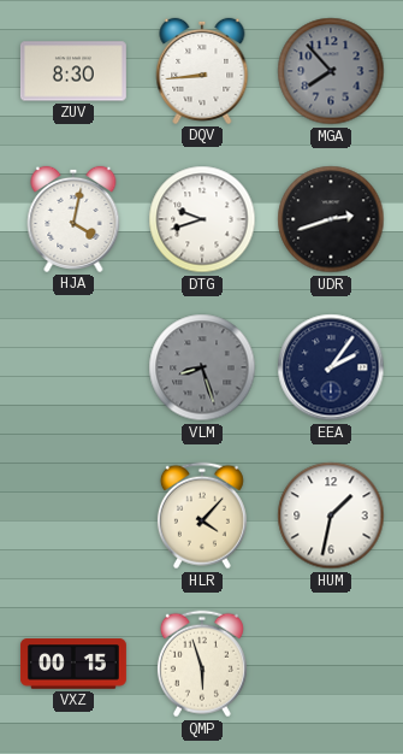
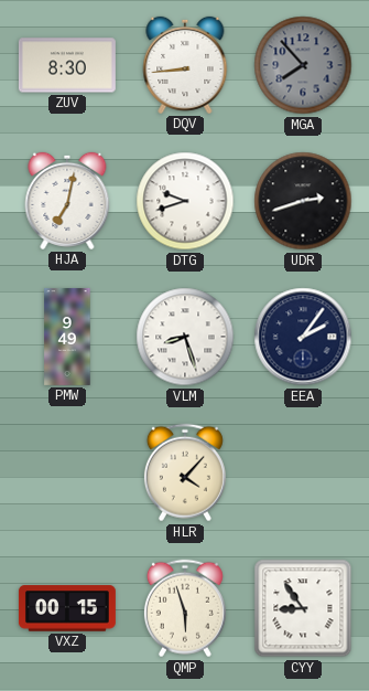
HJA: 4:02 -> 7:02
PMW: none -> 9:49
VLM dial: grey -> white
HUM: 1:32 -> none
CYY: none -> 8:54
